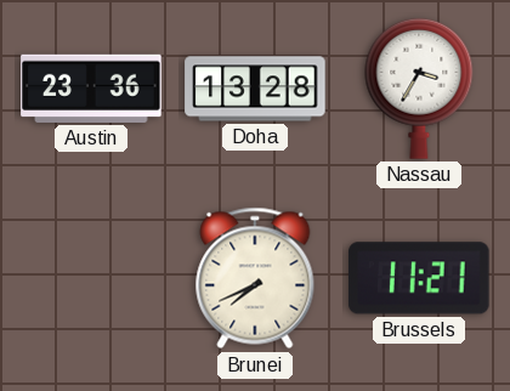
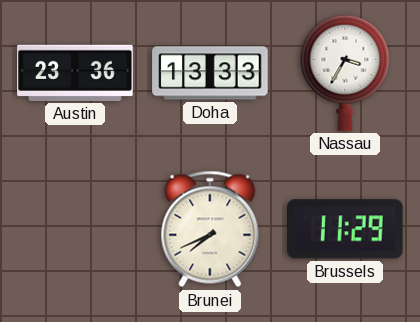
Doha: 13:28 -> 13:33
Brussels: 11:21 -> 11:29
